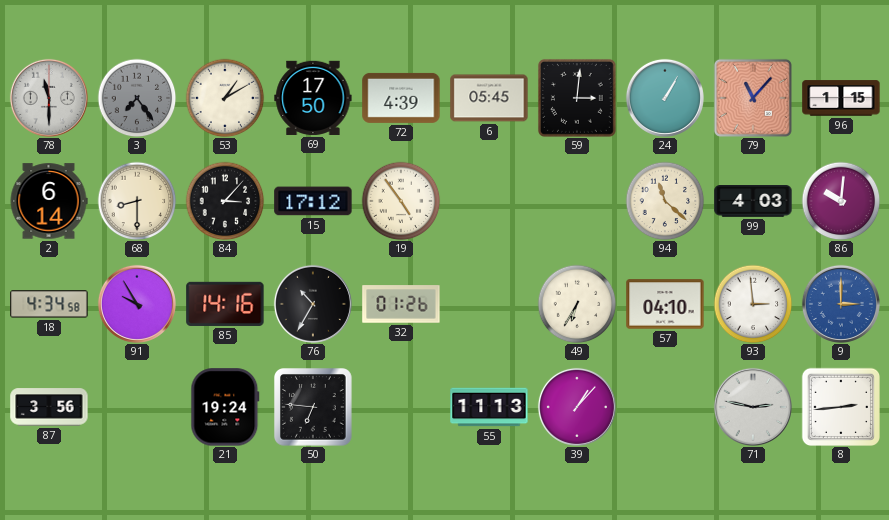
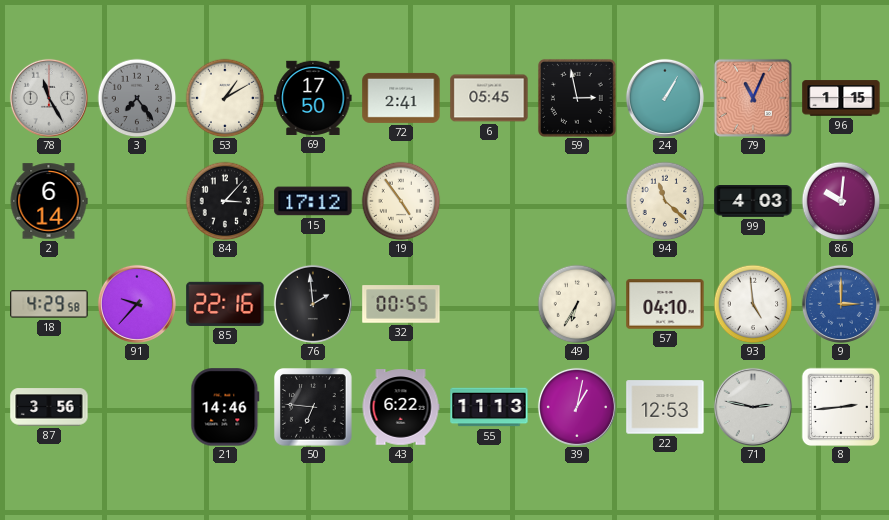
78: 11:30 -> 11:25
72: 4:39 -> 2:41
59: 3:01 -> 2:58
79: 11:07 -> 11:04
68: 8:30 -> none
18: 4:34 -> 4:29
91: 9:55 -> 9:37
85: 14:16 -> 22:16
76: 10:35 -> 1:59
32: 01:26 -> 00:55
93: 2:59 -> 4:59
21: 19:24 -> 14:46
43: none -> 6:22
39: 1:07 -> 1:02
22: none -> 12:53
